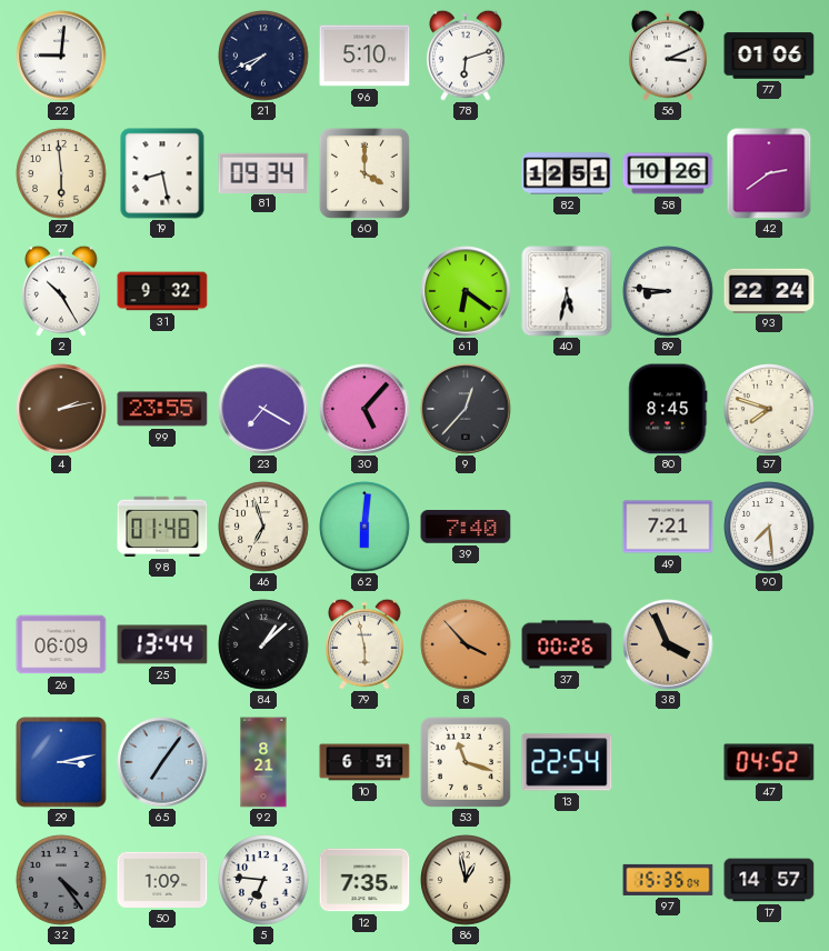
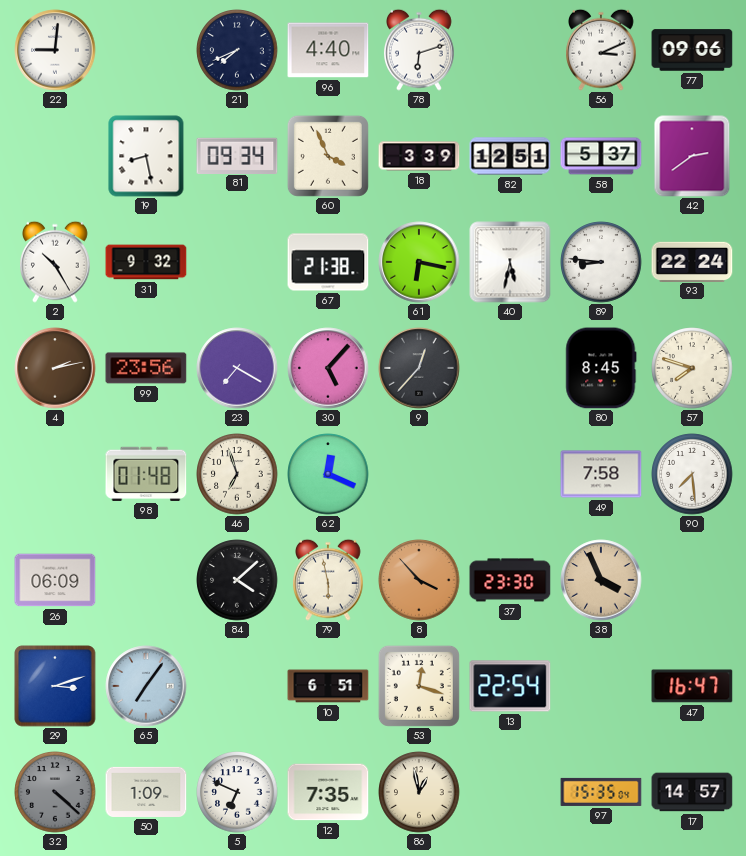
96: 5:10 -> 4:40
77: 01:06 -> 09:06
27: 5:59 -> none
60: 4:00 -> 3:56
18: none -> 3:39
58: 10:26 -> 5:37
67: none -> 21:38
61: 6:21 -> 6:17
99: 23:55 -> 23:56
62: 6:01 -> 12:19
39: 7:40 -> none
49: 7:21 -> 7:58
25: 13:44 -> none
84: 1:08 -> 4:08
37: 00:26 -> 23:30
29: 3:13 -> 3:12
92: 8:21 -> none
53: 11:18 -> 12:18
47: 04:52 -> 16:47
32: 4:24 -> 4:22
5: 6:46 -> 6:49
